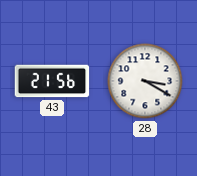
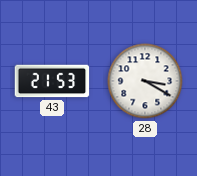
43: 21:56 -> 21:53
